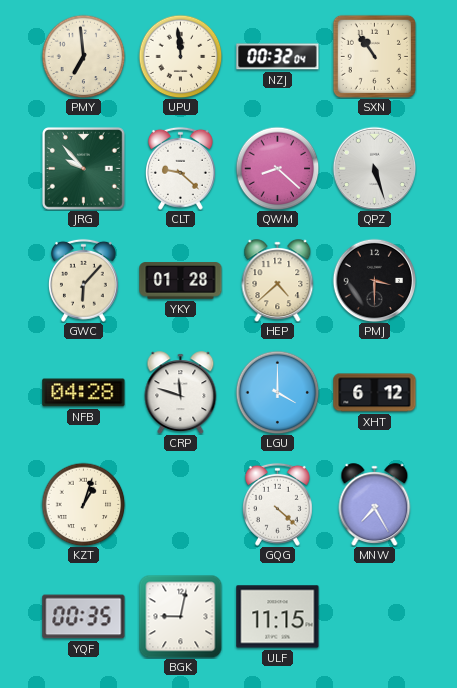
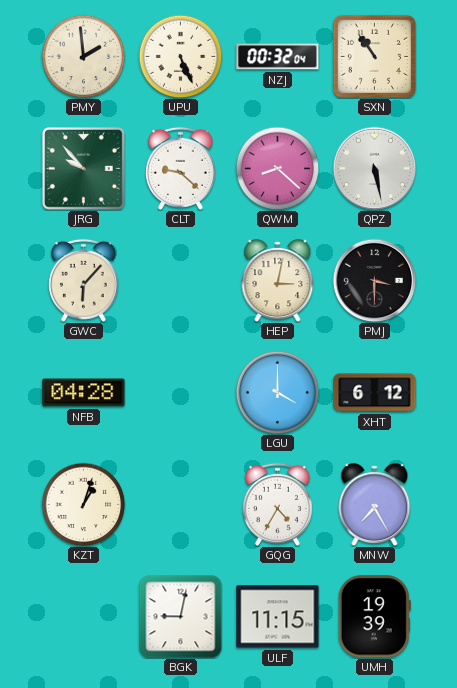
PMY: 6:59 -> 1:59
UPU: 11:59 -> 5:26
QPZ: 5:27 -> 5:28
YKY: 01:28 -> none
HEP: 4:38 -> 3:02
CRP: 11:48 -> none
GQG: 4:22 -> 4:35
YQF: 00:35 -> none
UMH: none -> 19:39
